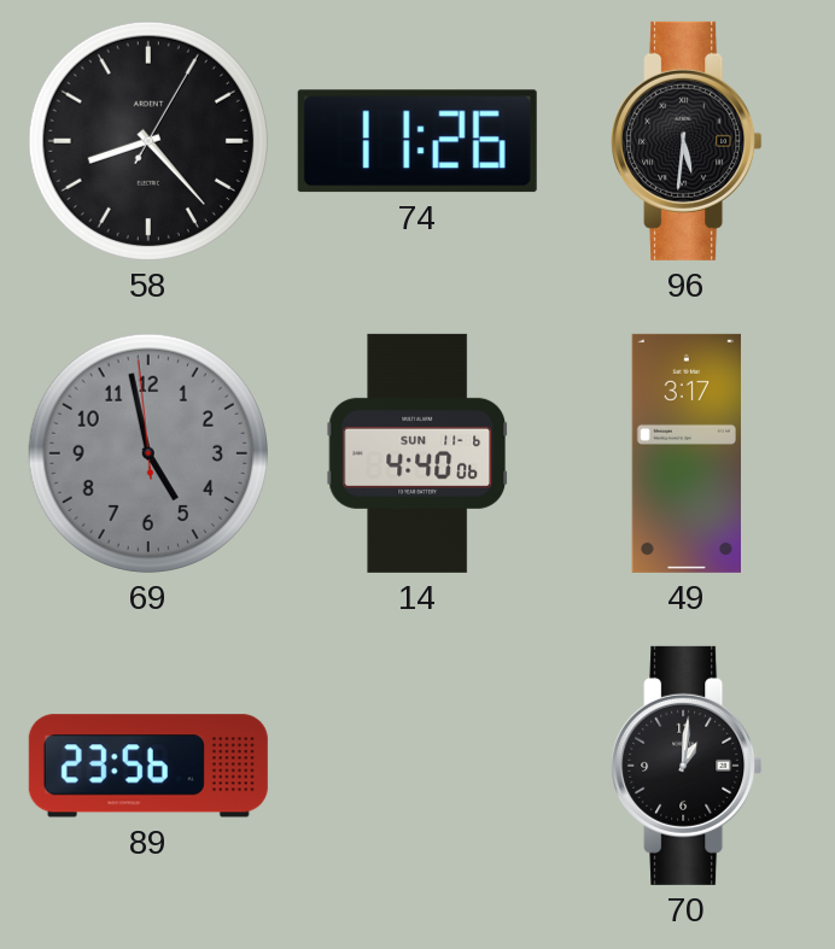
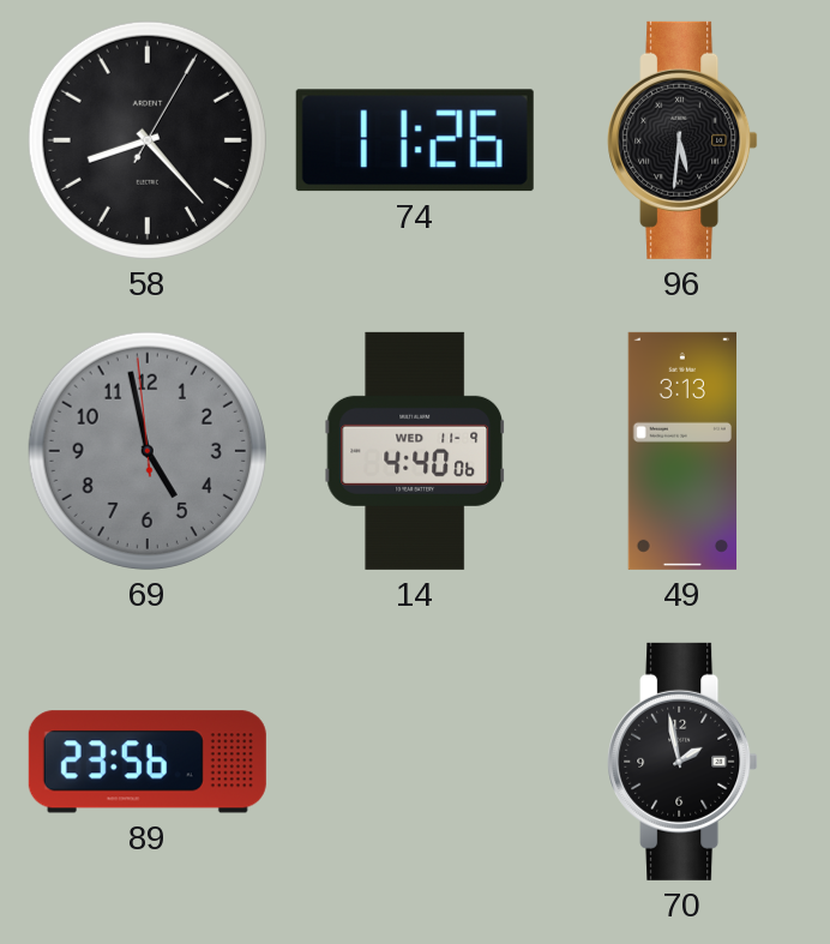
14 date: SUN 11-6 -> WED 11-9
49: 3:17 -> 3:13
70: 1:01 -> 1:58
